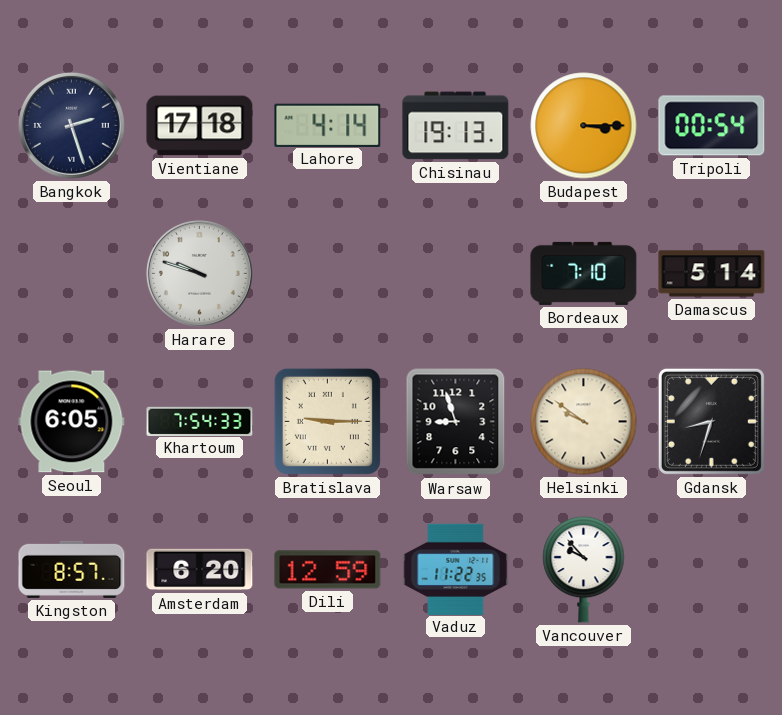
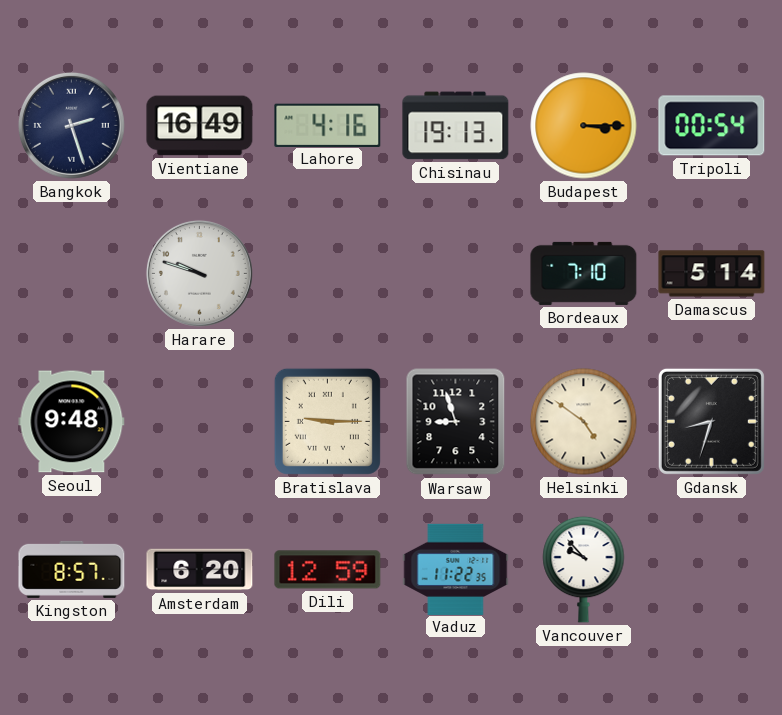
Vientiane: 17:18 -> 16:49
Lahore: 4:14 -> 4:16
Seoul: 6:05 -> 9:48
Khartoum: 7:54 -> none
Helsinki: 9:51 -> 4:51
